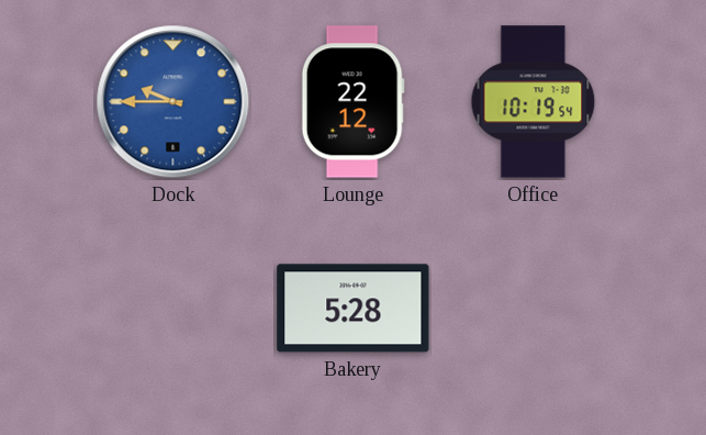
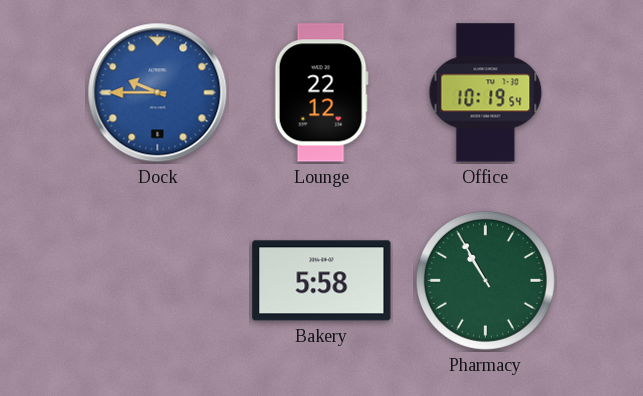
Bakery: 5:28 -> 5:58
Pharmacy: none -> 10:55
